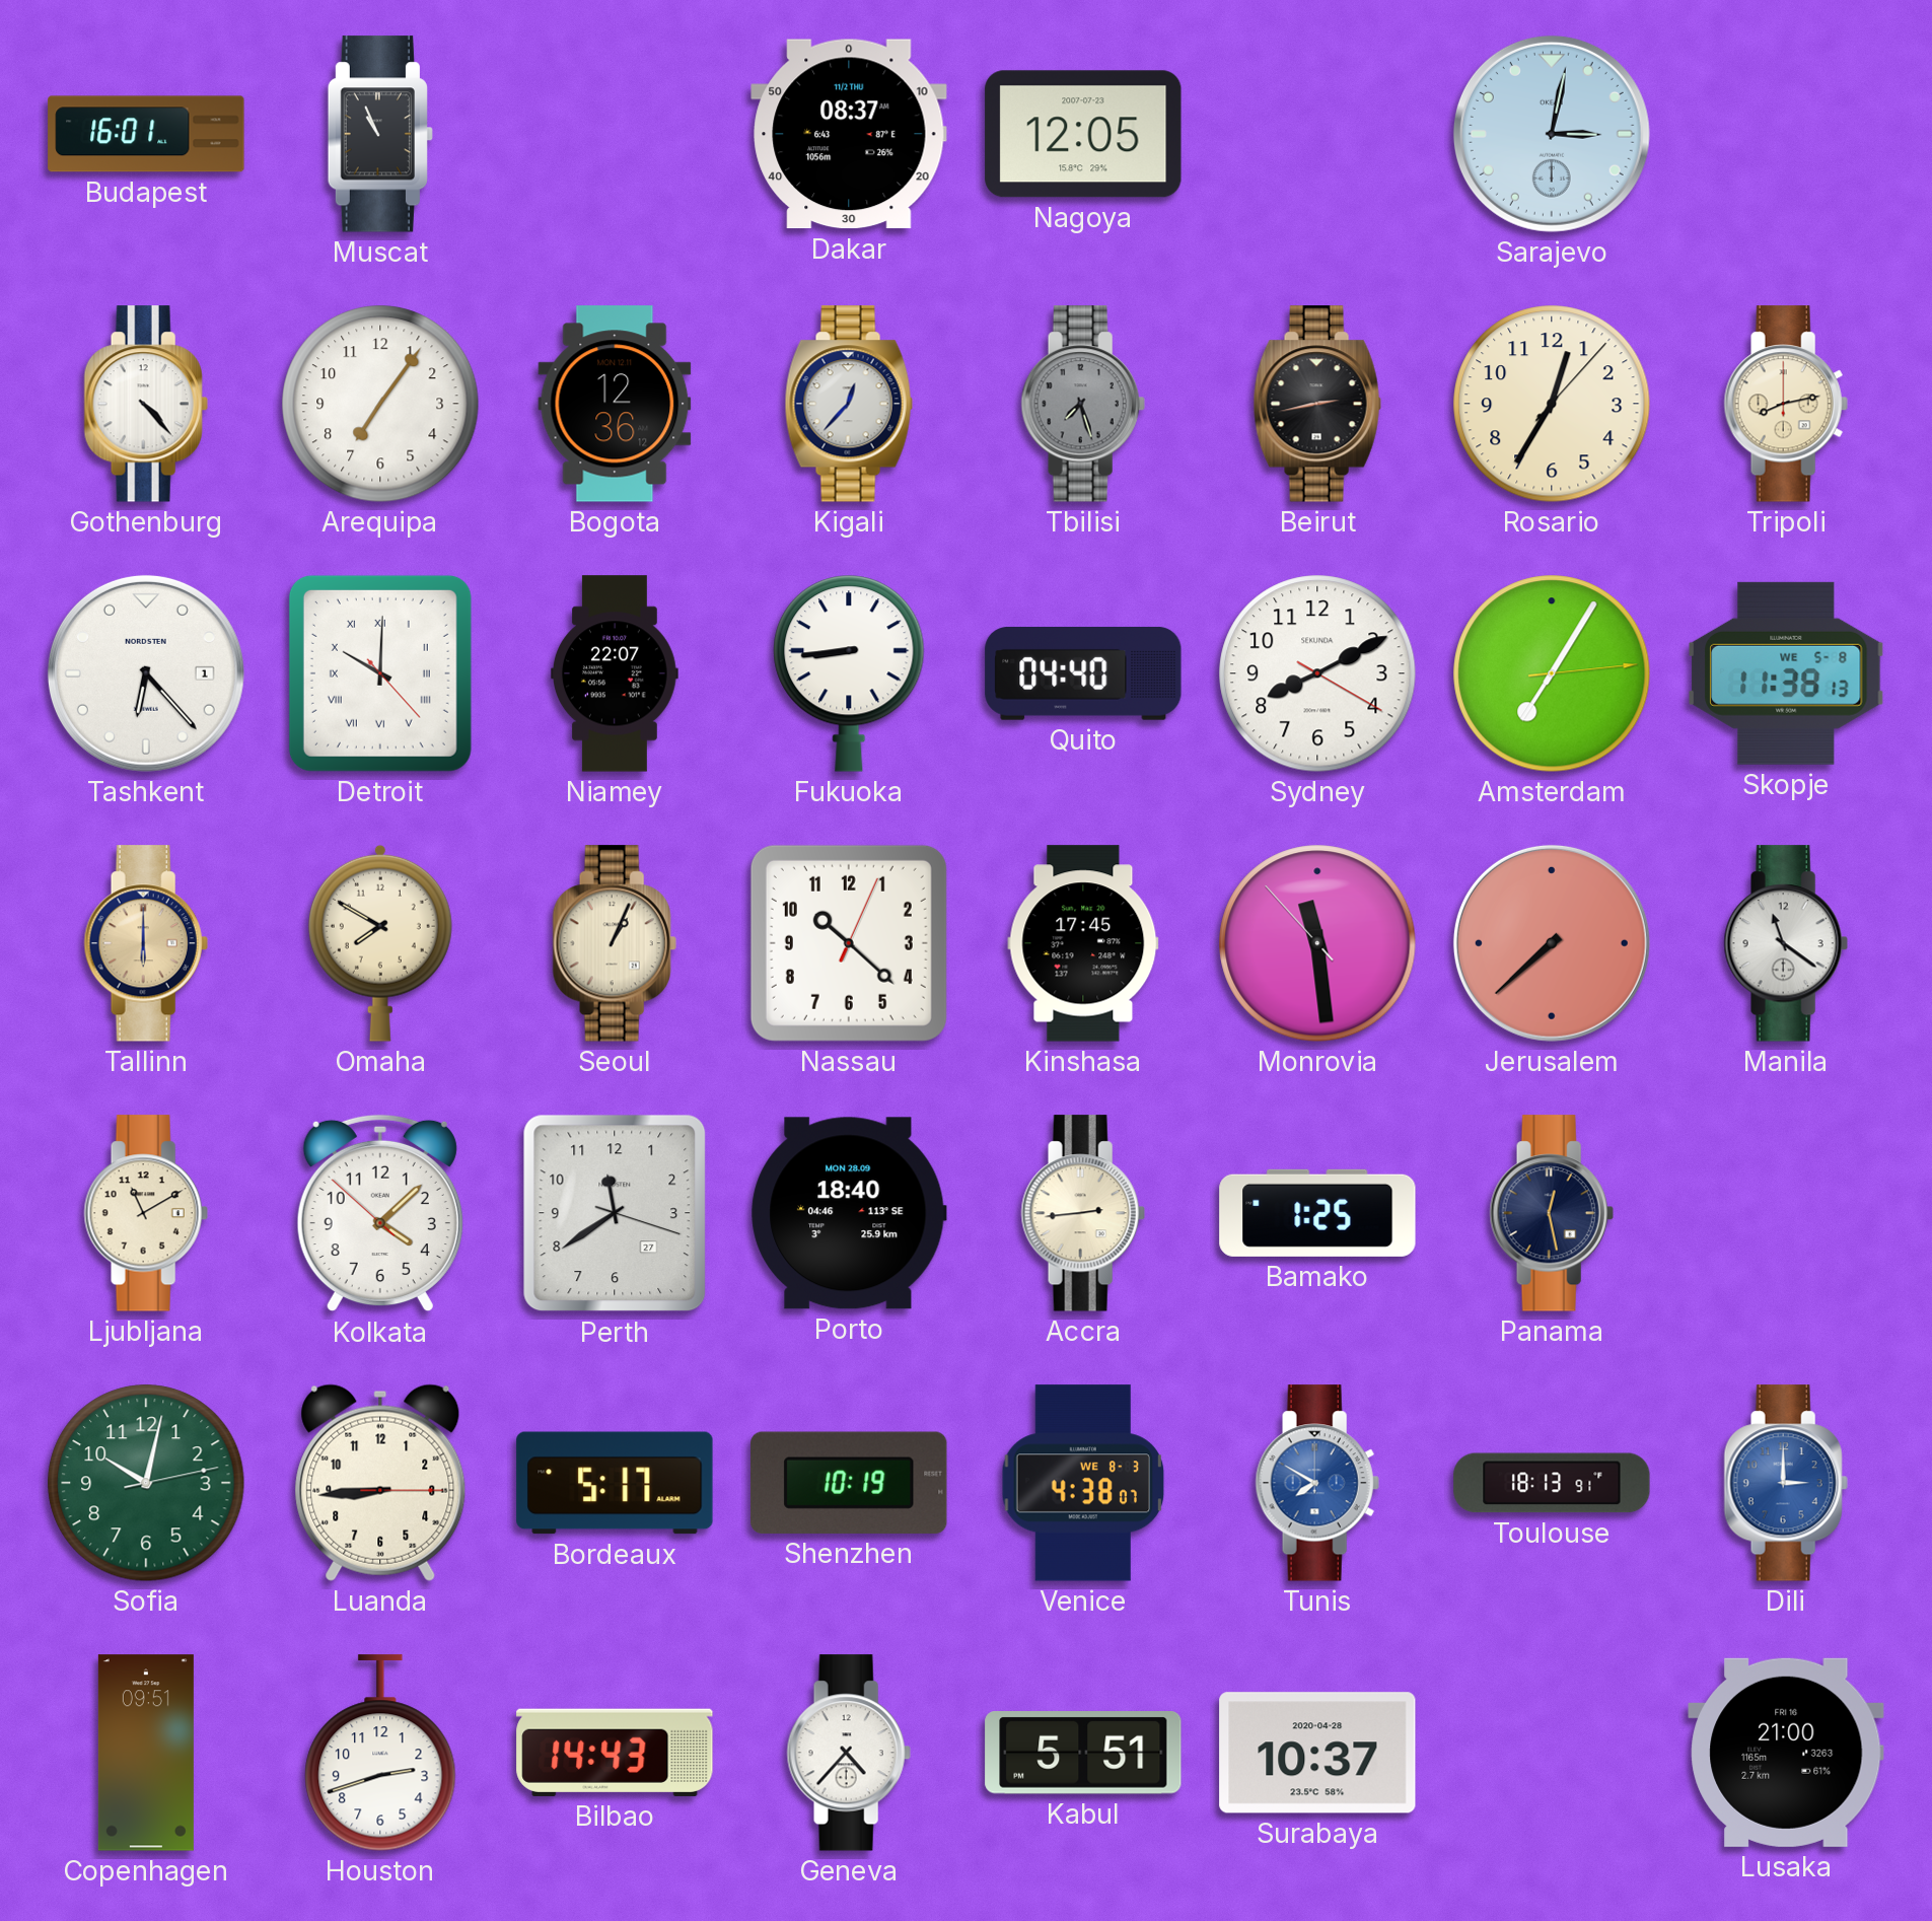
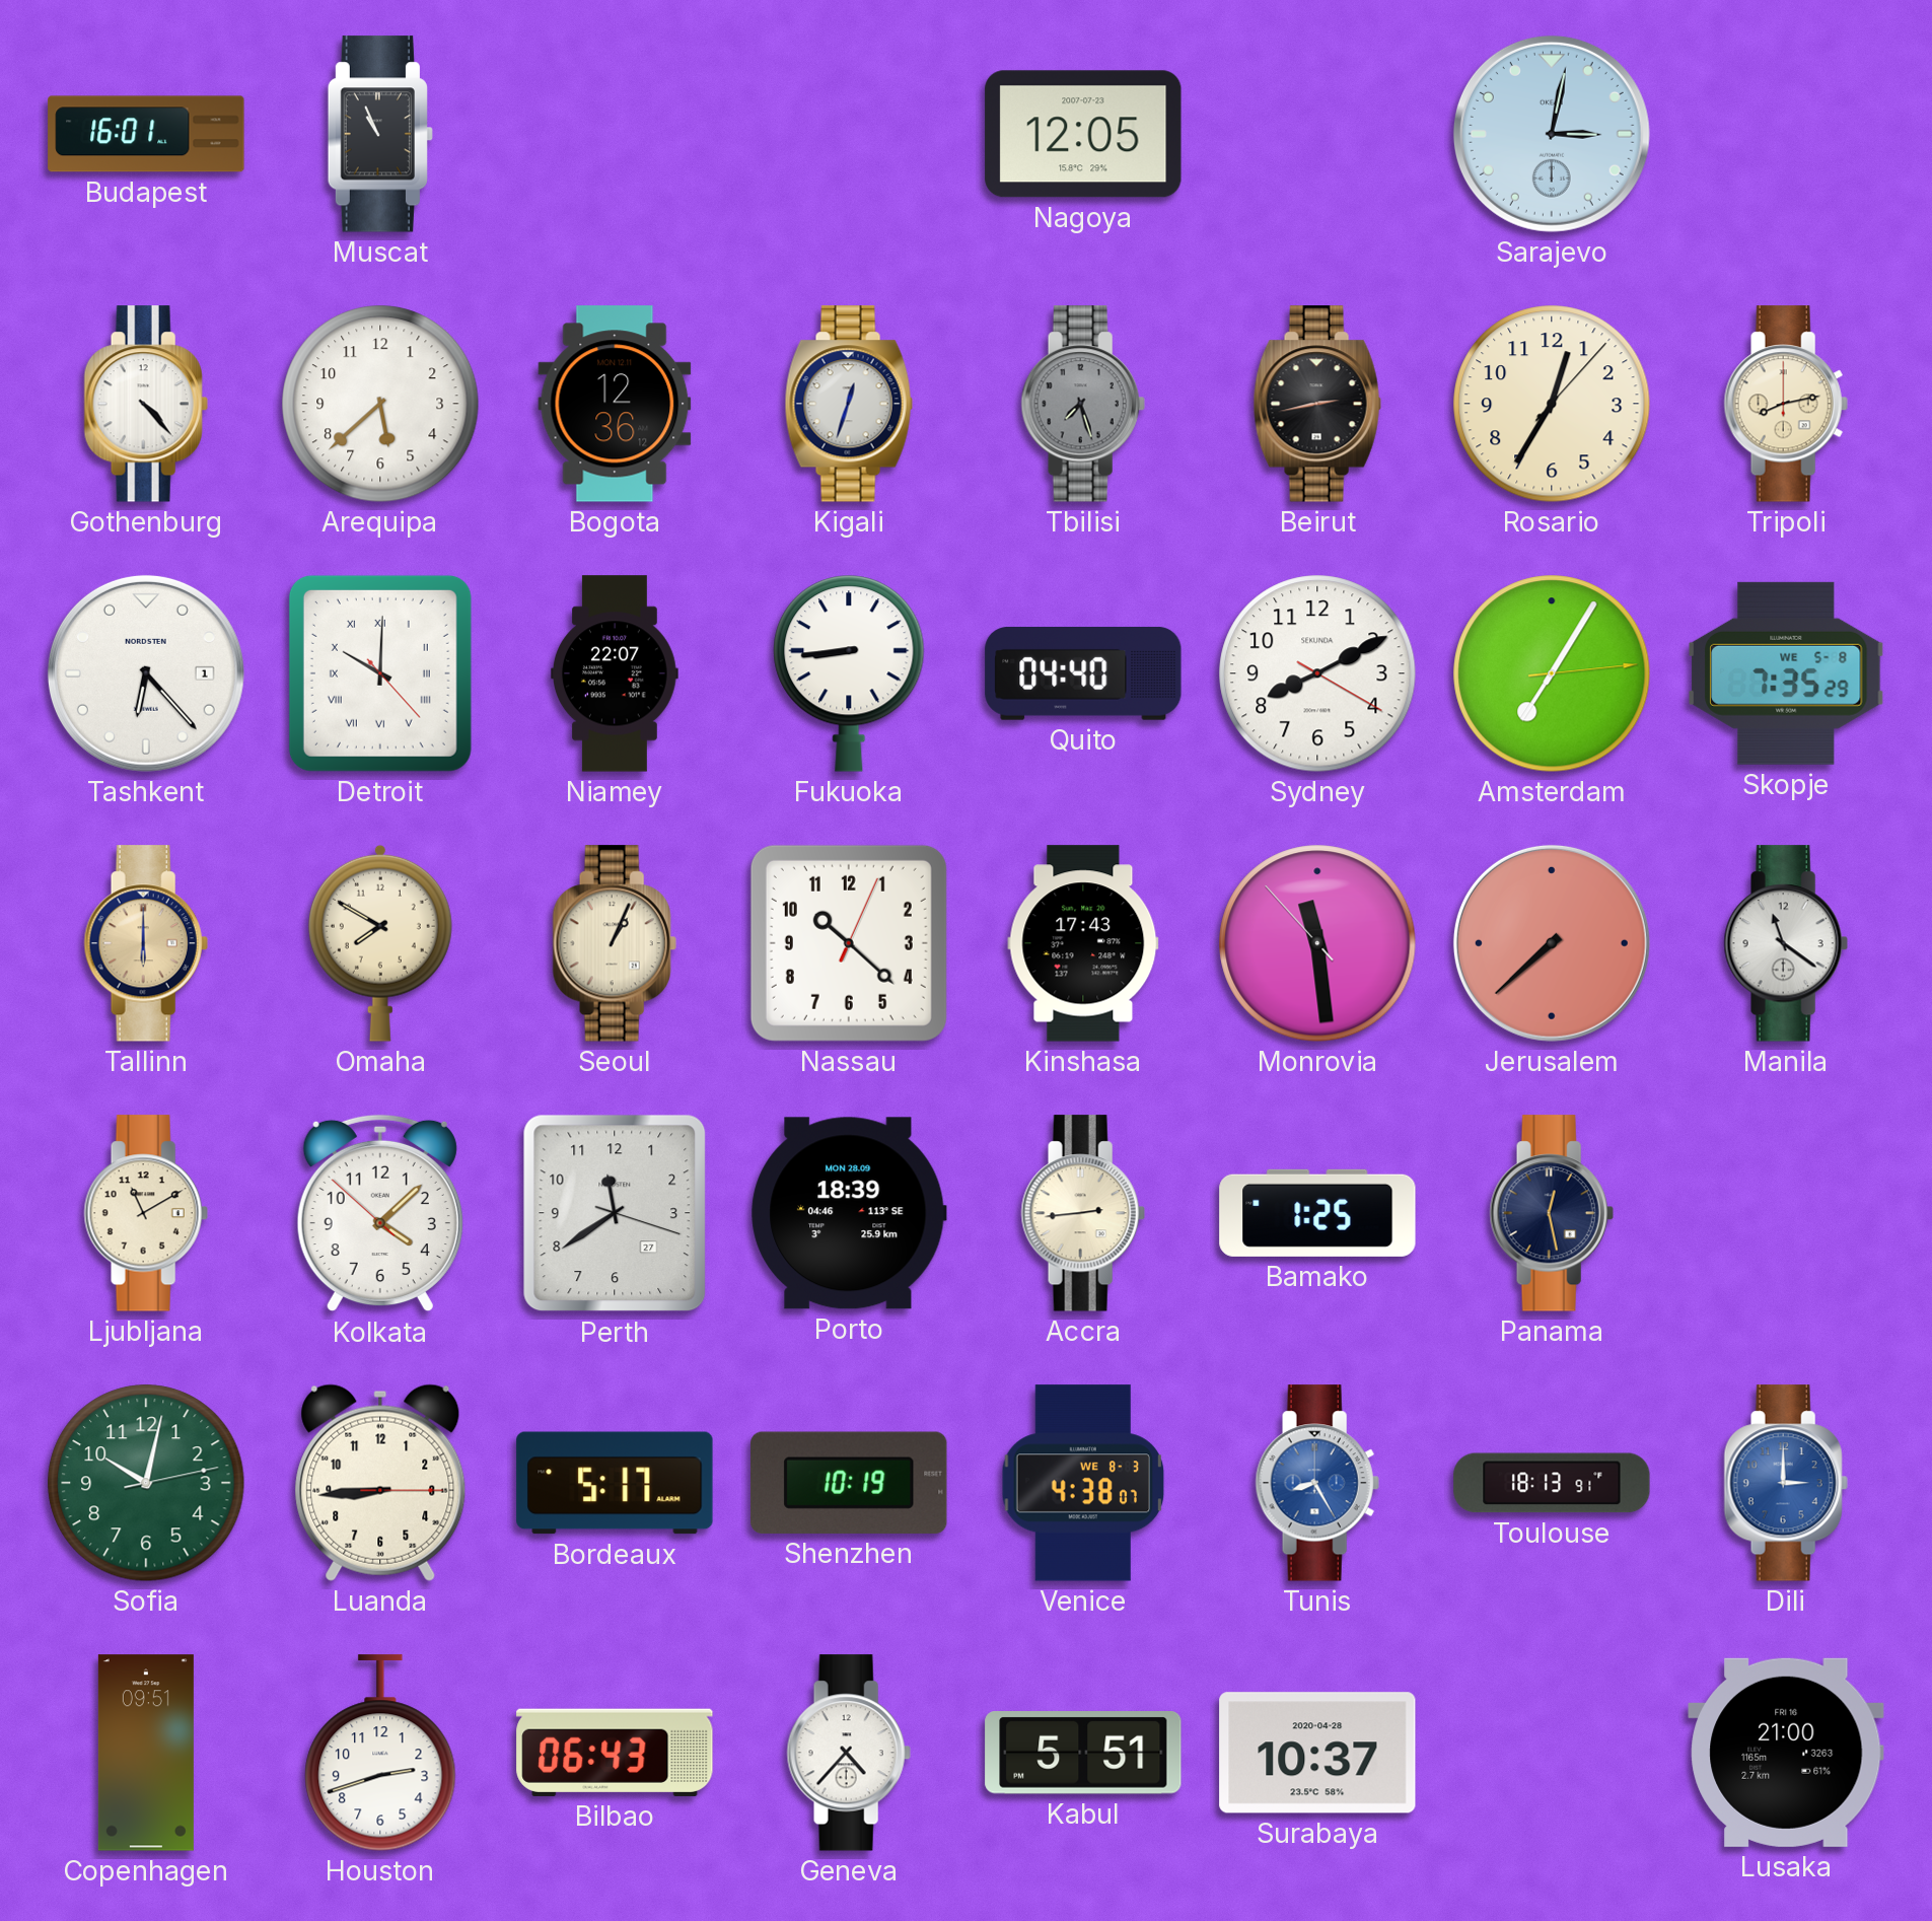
Dakar: 08:37 -> none
Arequipa: 7:06 -> 5:38
Kigali: 12:37 -> 12:33
Skopje: 11:38 -> 7:35
Kinshasa: 17:45 -> 17:43
Porto: 18:40 -> 18:39
Tunis: 7:50 -> 8:25
Bilbao: 14:43 -> 06:43
